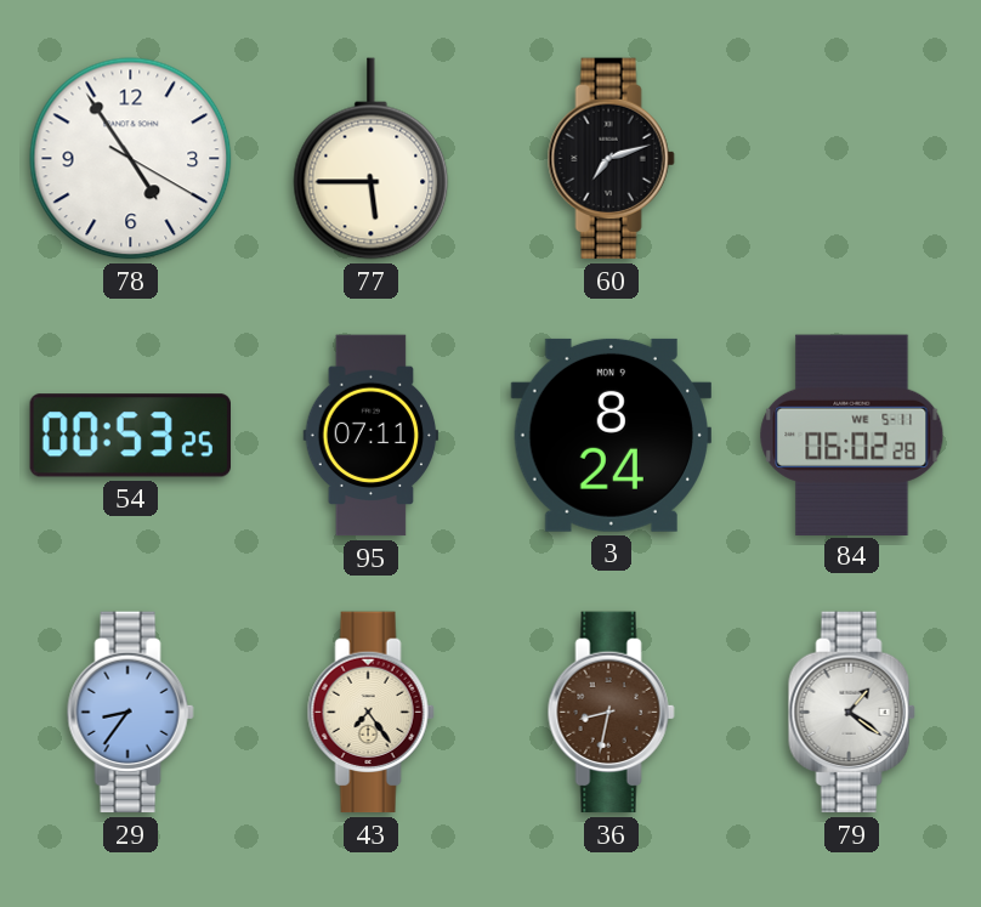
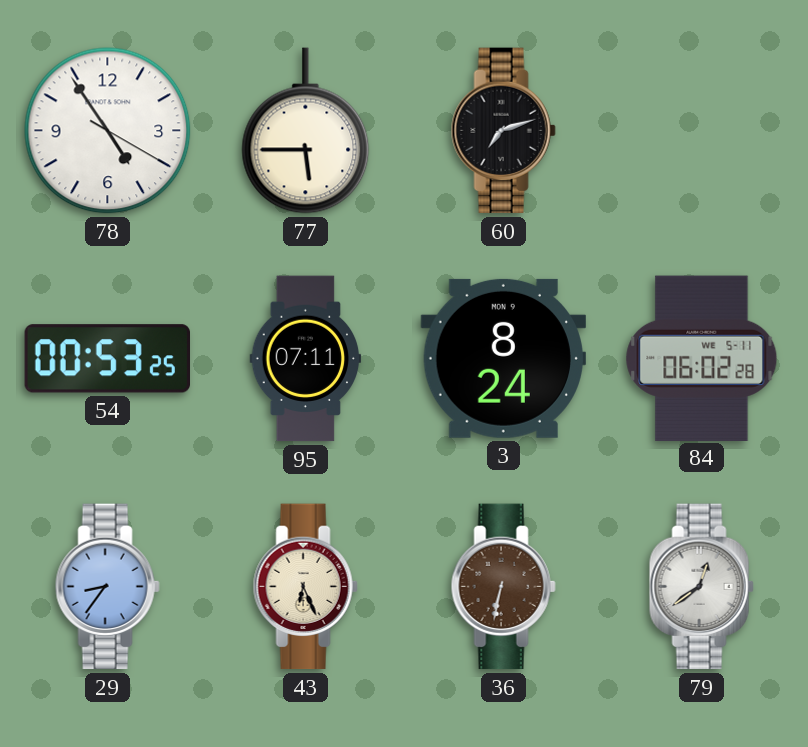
43: 7:24 -> 6:26
36: 8:32 -> 6:32
79: 1:21 -> 12:39
